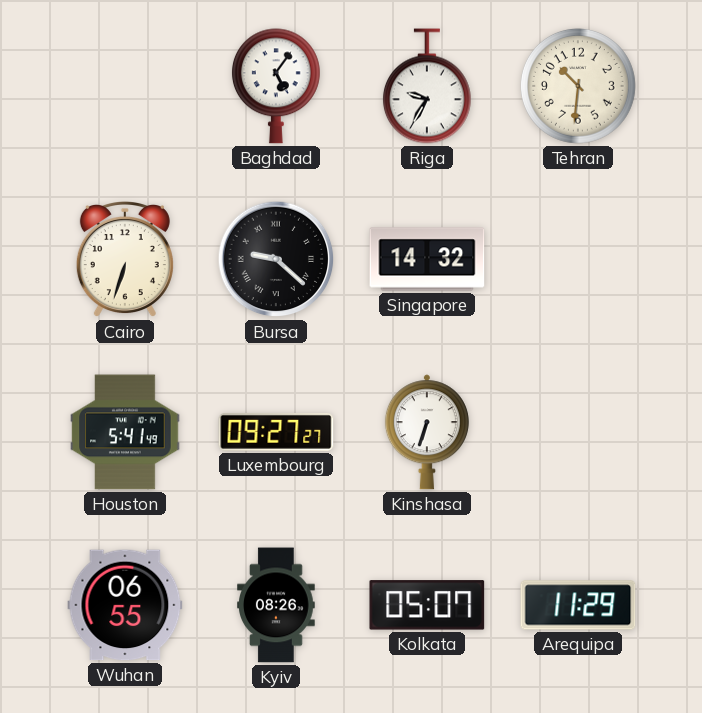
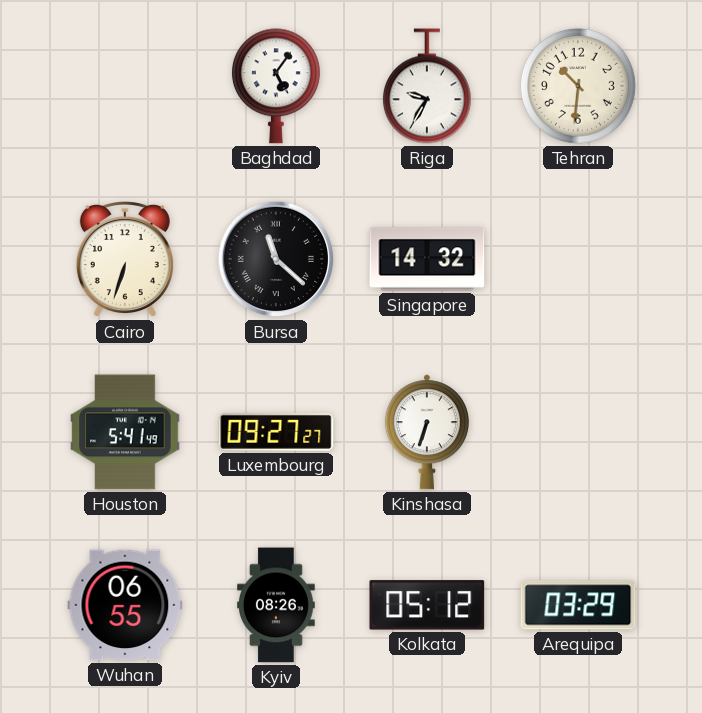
Bursa: 9:22 -> 11:22
Kolkata: 05:07 -> 05:12
Arequipa: 11:29 -> 03:29
